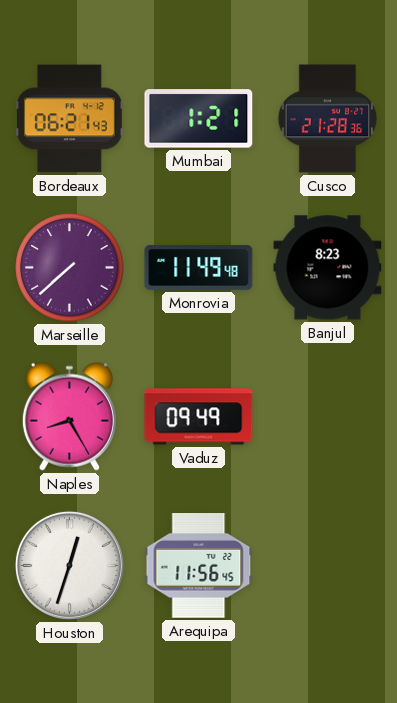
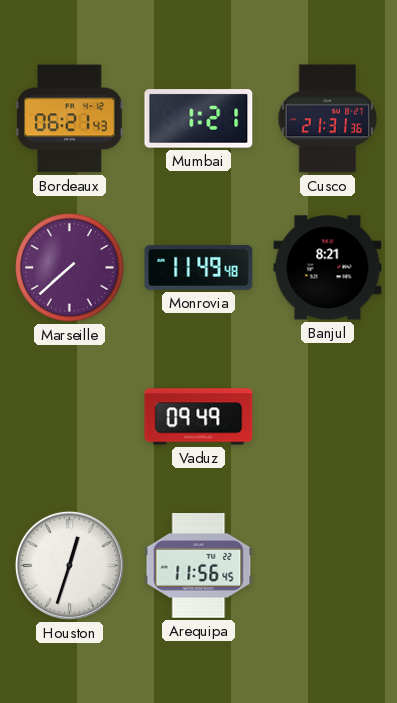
Cusco: 21:28 -> 21:31
Banjul: 8:23 -> 8:21
Naples: 8:25 -> none
